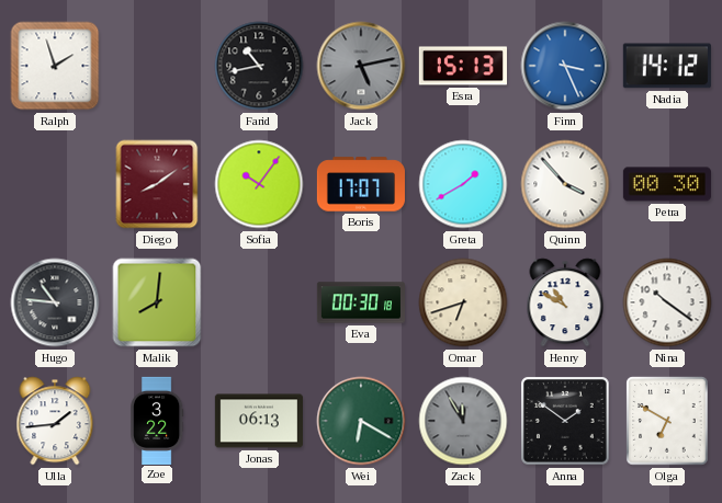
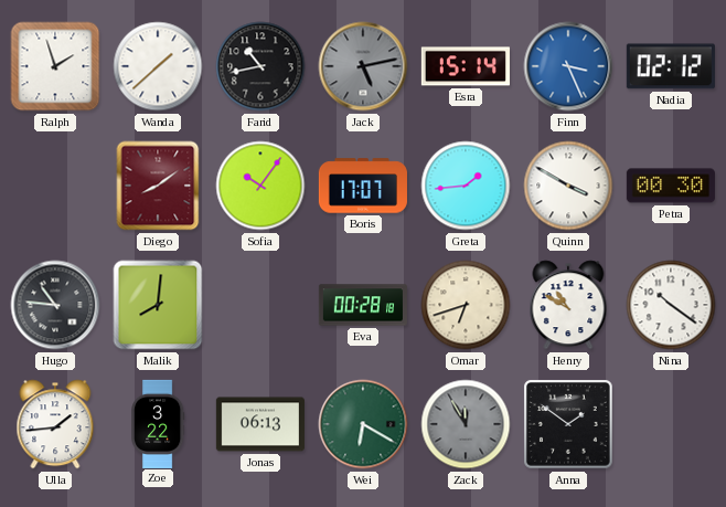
Wanda: none -> 1:38
Esra: 15:13 -> 15:14
Nadia: 14:12 -> 02:12
Greta: 1:40 -> 1:44
Quinn: 3:53 -> 3:50
Eva: 00:30 -> 00:28
Olga: 6:50 -> none
